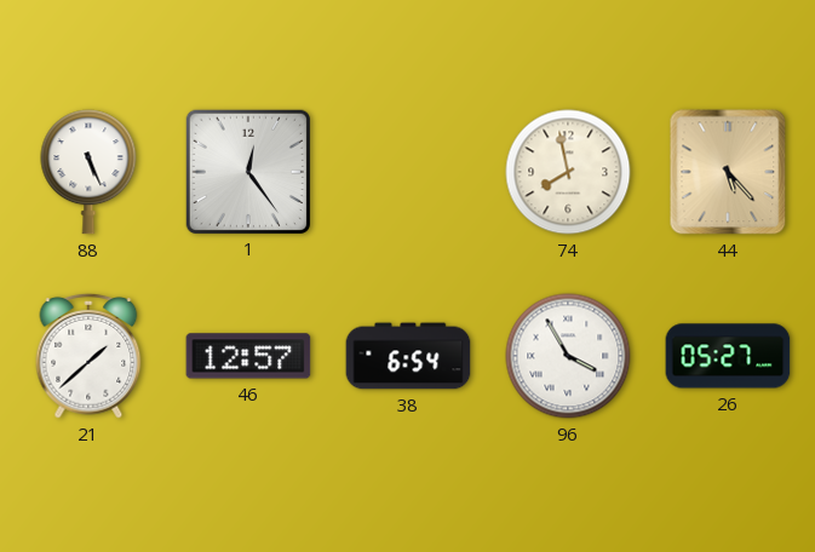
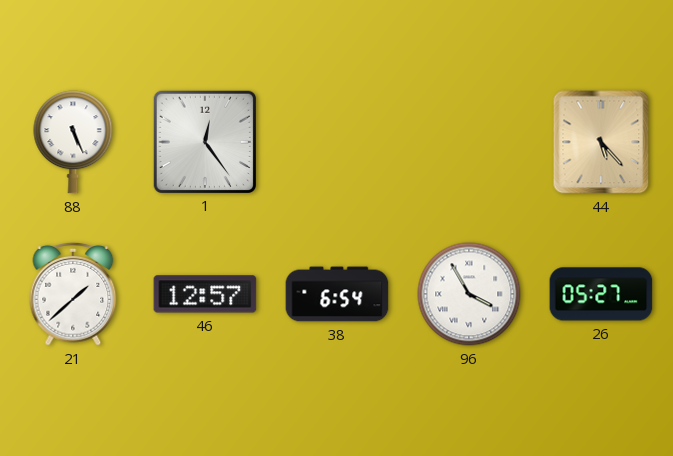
74: 7:58 -> none
